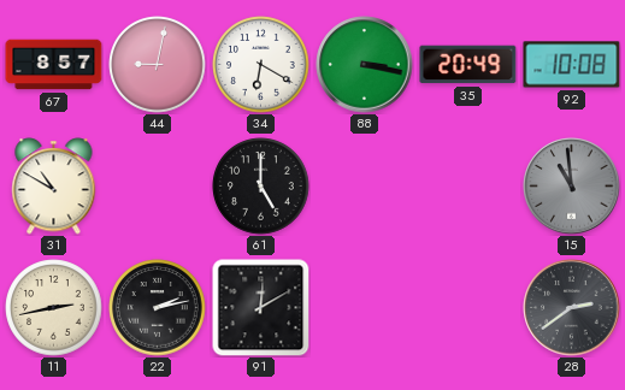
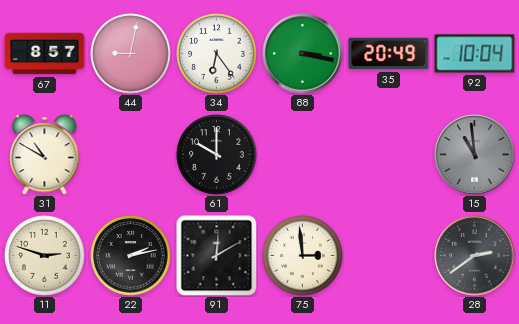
34: 6:20 -> 6:24
92: 10:08 -> 10:04
61: 5:00 -> 10:00
11: 2:43 -> 2:48
75: none -> 2:59
